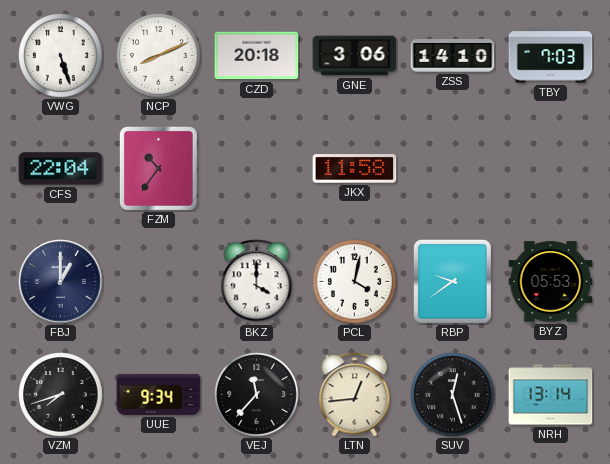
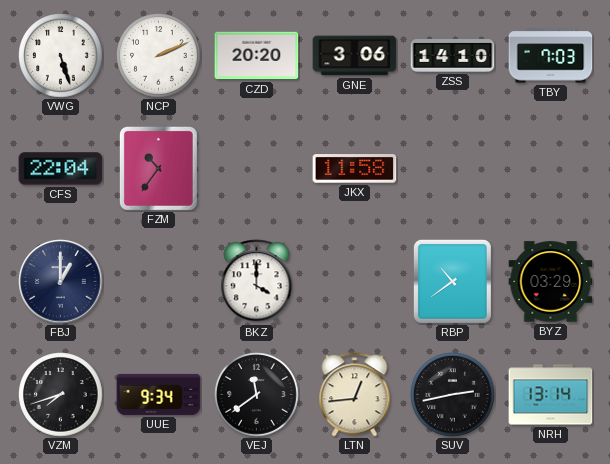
NCP: 8:11 -> 2:11
CZD: 20:18 -> 20:20
PCL: 4:02 -> none
RBP: 9:39 -> 10:39
BYZ: 05:53 -> 03:29
VEJ: 11:37 -> 11:39
SUV: 12:27 -> 2:43
